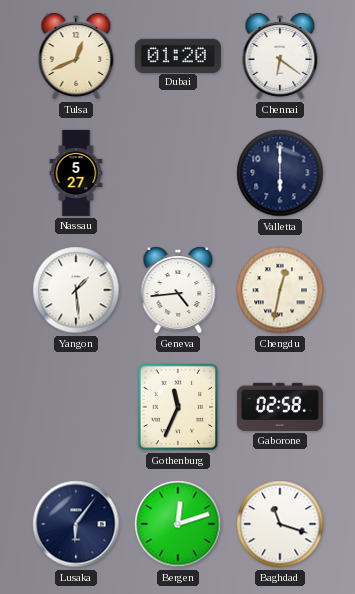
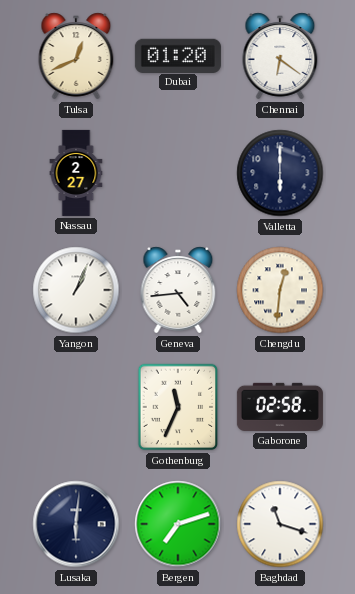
Nassau: 5:27 -> 2:27
Yangon: 1:29 -> 1:04
Chengdu: 12:32 -> 12:31
Lusaka: 6:06 -> 6:01
Bergen: 12:12 -> 7:12
